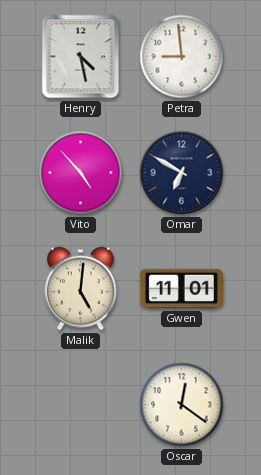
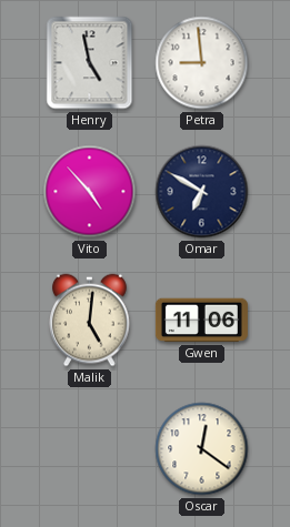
Henry: 4:28 -> 4:58
Gwen: 11:01 -> 11:06
